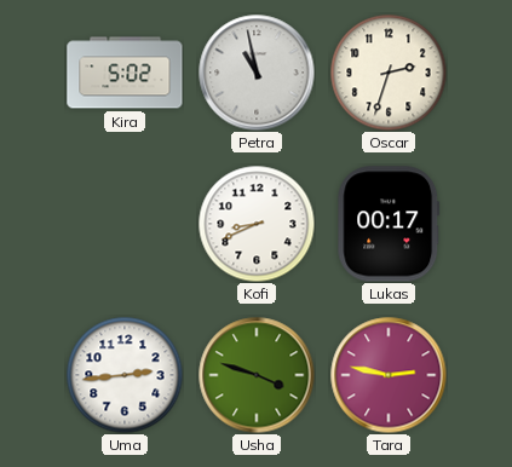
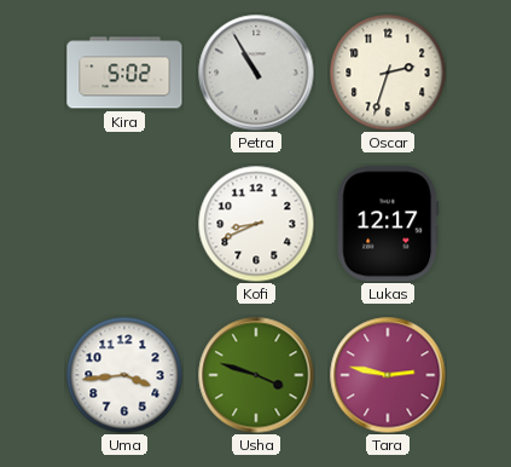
Petra: 10:58 -> 10:55
Lukas: 00:17 -> 12:17
Uma: 2:44 -> 3:44
